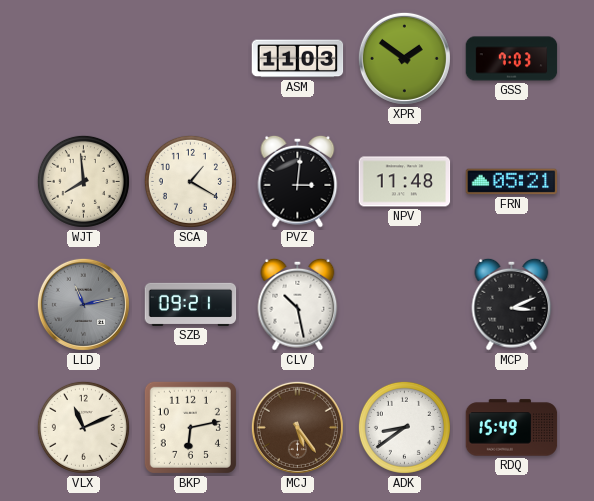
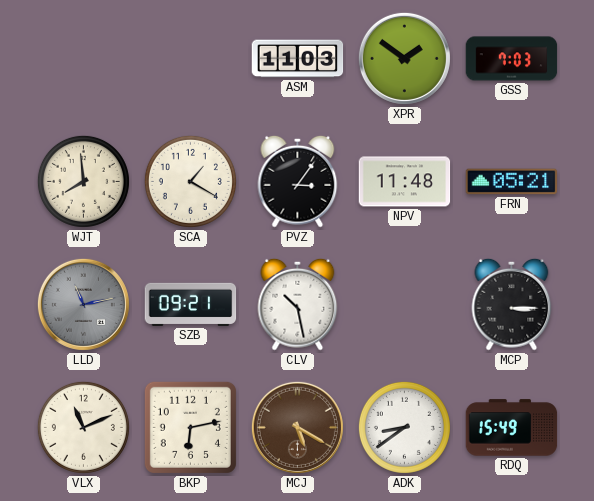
PVZ: 3:01 -> 3:06
MCP: 3:11 -> 3:15
MCJ: 5:24 -> 5:20
